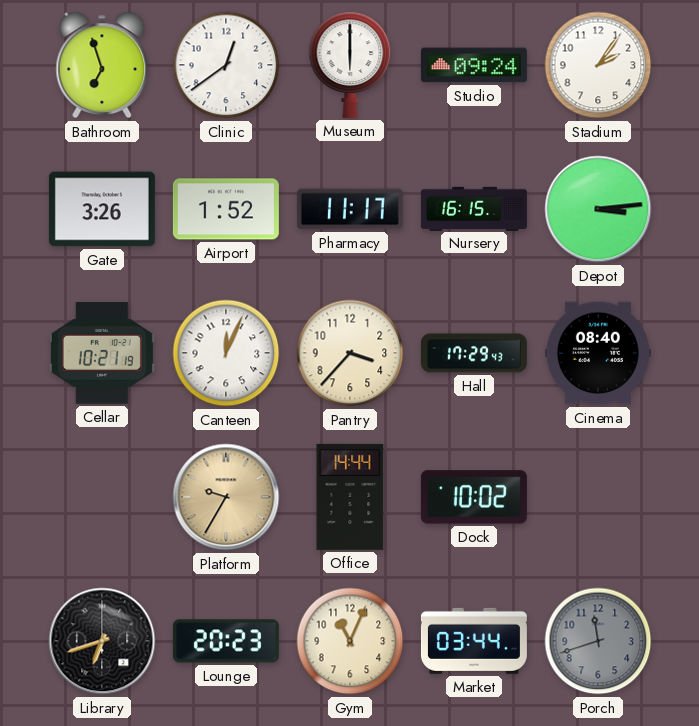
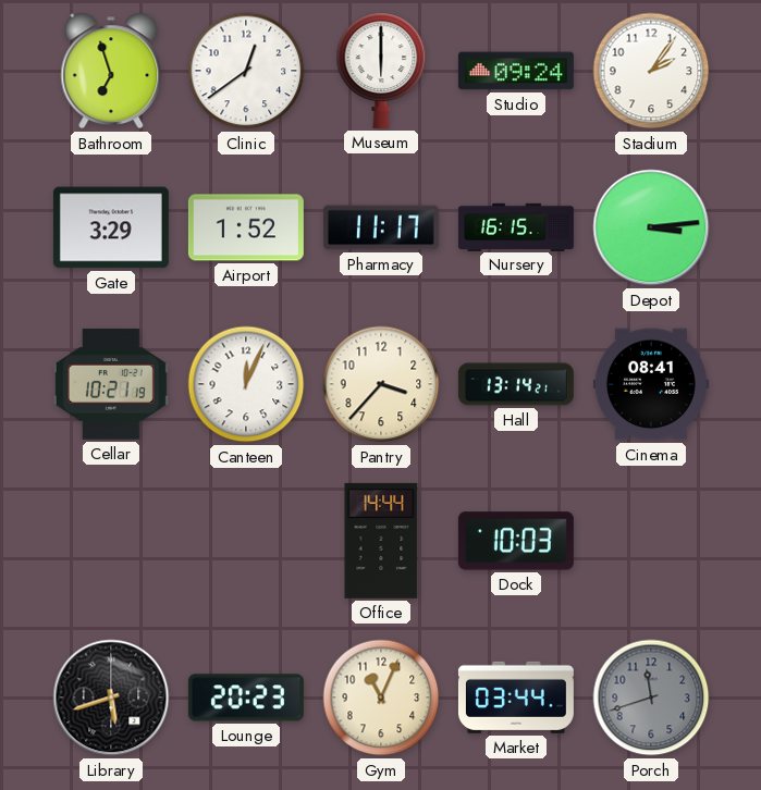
Gate: 3:26 -> 3:29
Hall: 17:29 -> 13:14
Cinema: 08:40 -> 08:41
Platform: 9:35 -> none
Dock: 10:02 -> 10:03
Library: 6:42 -> 5:42
